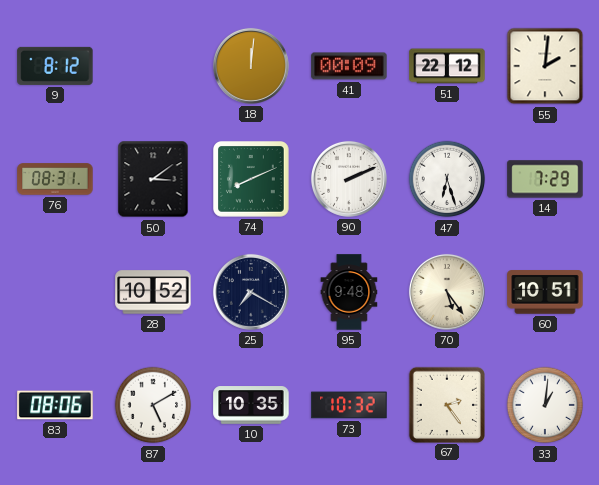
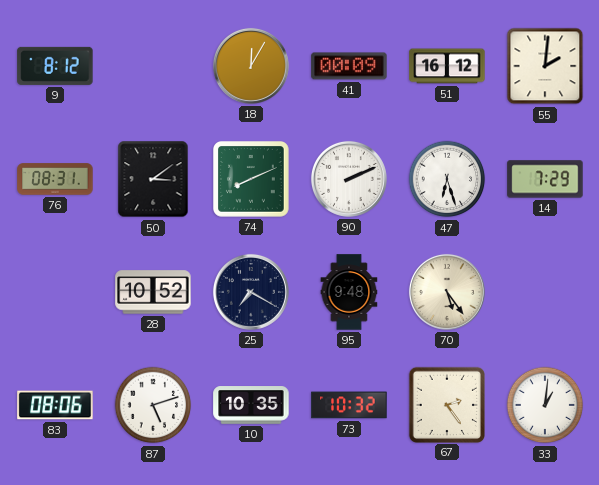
18: 12:01 -> 12:05
51: 22:12 -> 16:12
60: 10:51 -> none
87: 5:10 -> 5:12
